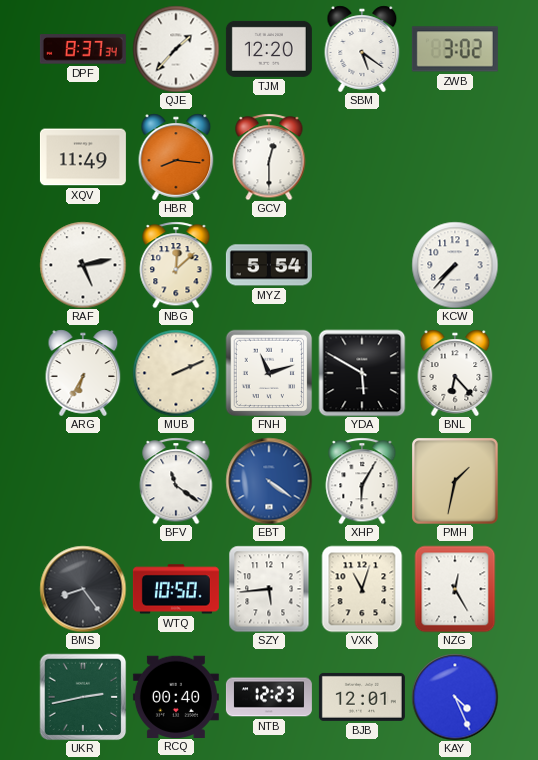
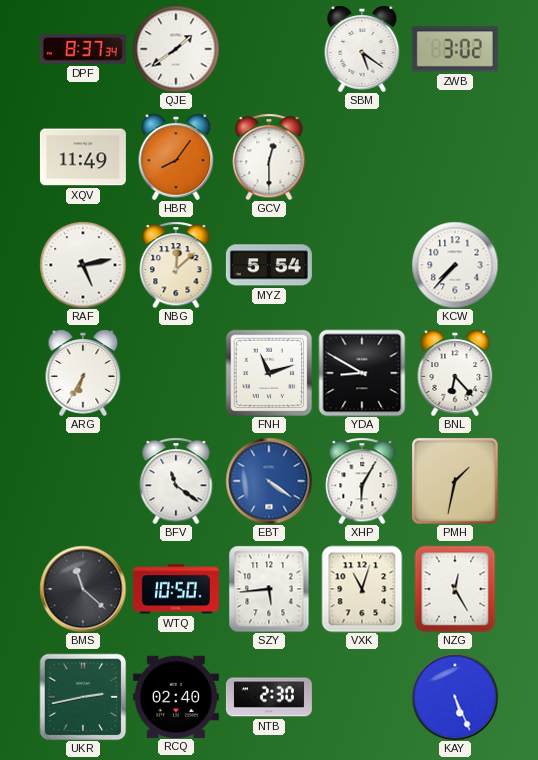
QJE: 1:37 -> 1:39
TJM: 12:20 -> none
HBR: 8:16 -> 8:06
MUB: 2:11 -> none
YDA: 5:50 -> 8:50
BMS: 8:24 -> 11:22
RCQ: 00:40 -> 02:40
NTB: 12:23 -> 2:30
BJB: 12:01 -> none
KAY: 4:26 -> 5:26
